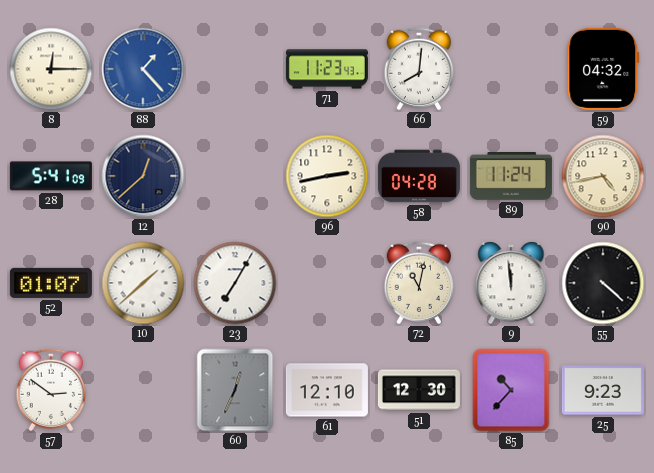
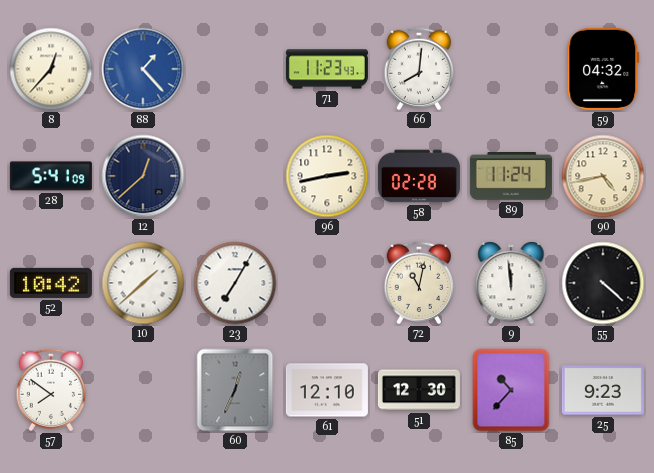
8: 12:15 -> 12:37
58: 04:28 -> 02:28
52: 01:07 -> 10:42
57: 2:51 -> 7:51
